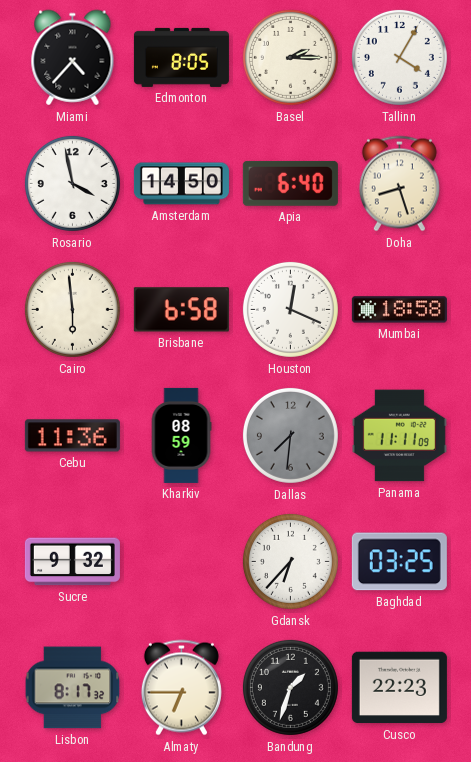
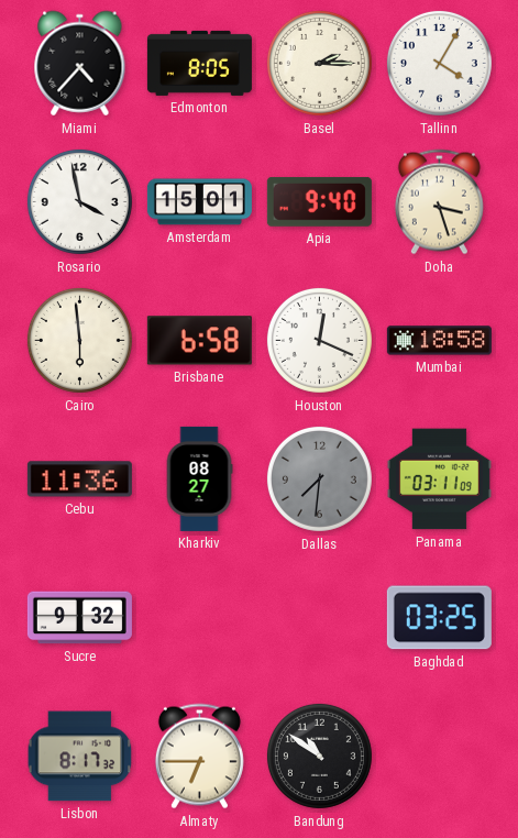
Amsterdam: 14:50 -> 15:01
Apia: 6:40 -> 9:40
Doha: 8:27 -> 3:27
Kharkiv: 08:59 -> 08:27
Panama: 11:11 -> 03:11
Gdansk: 6:37 -> none
Bandung: 1:33 -> 10:51
Cusco: 22:23 -> none
